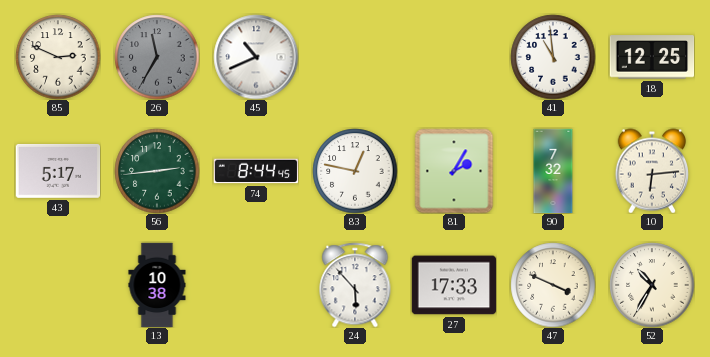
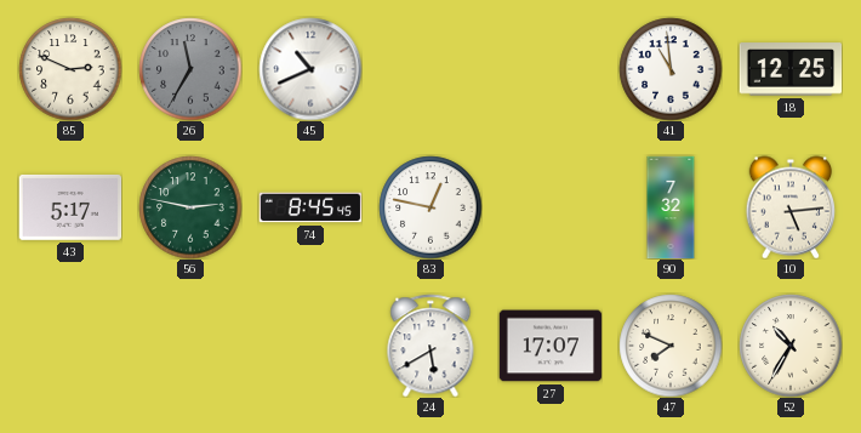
56: 2:44 -> 2:47
74: 8:44 -> 8:45
81: 2:05 -> none
10: 6:14 -> 5:14
13: 10:38 -> none
24: 5:53 -> 5:40
27: 17:33 -> 17:07
47: 3:49 -> 7:49
